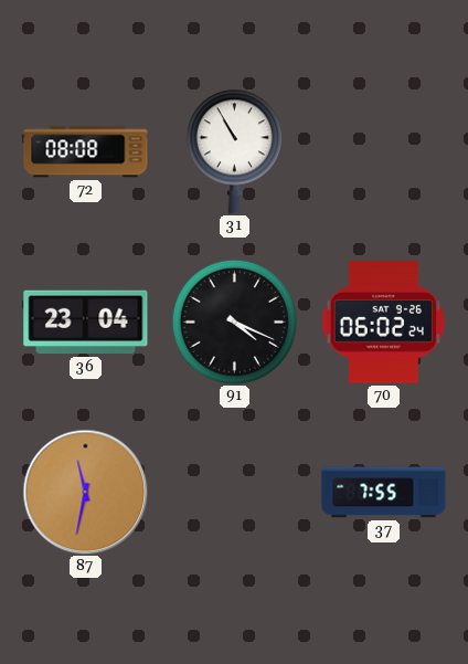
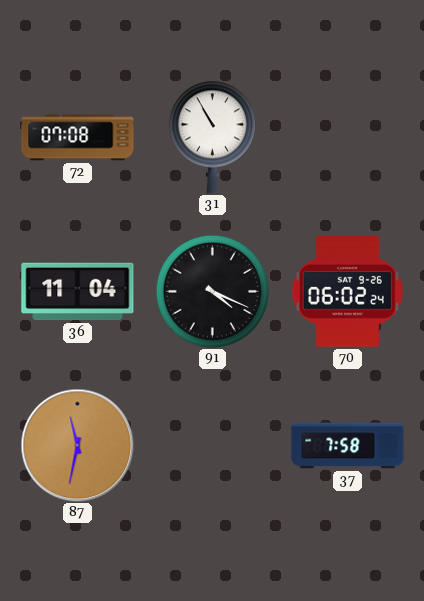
72: 08:08 -> 07:08
36: 23:04 -> 11:04
37: 7:55 -> 7:58
